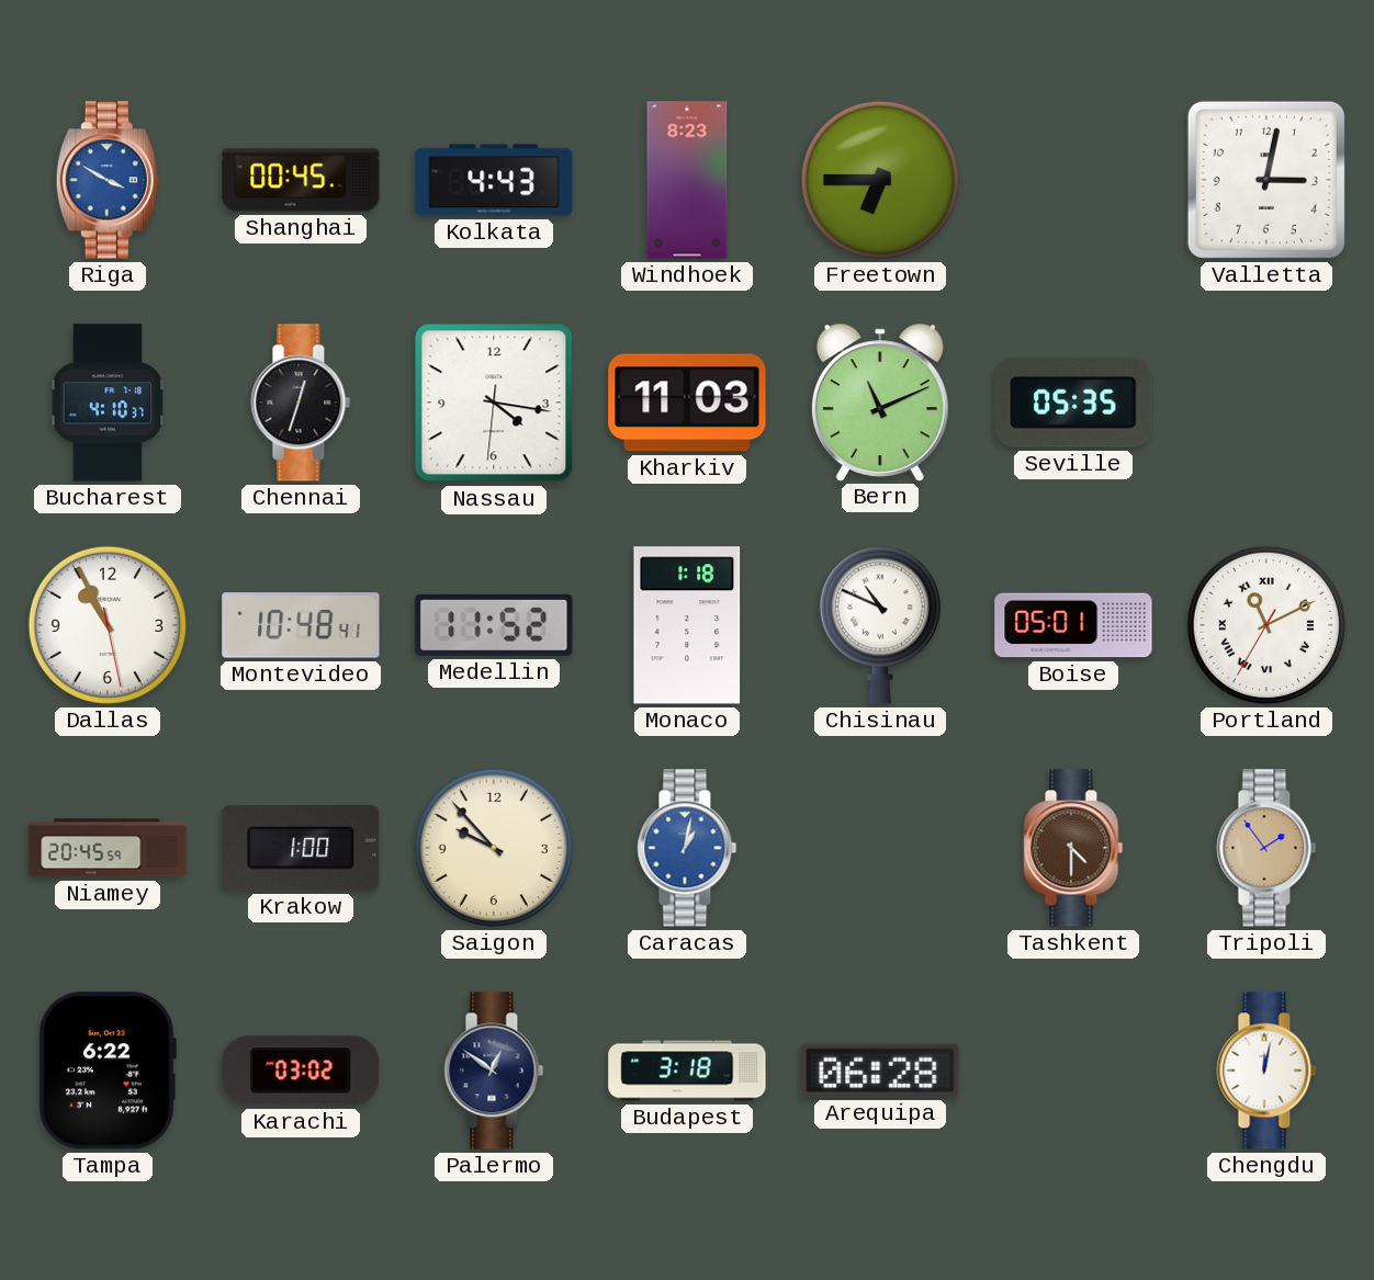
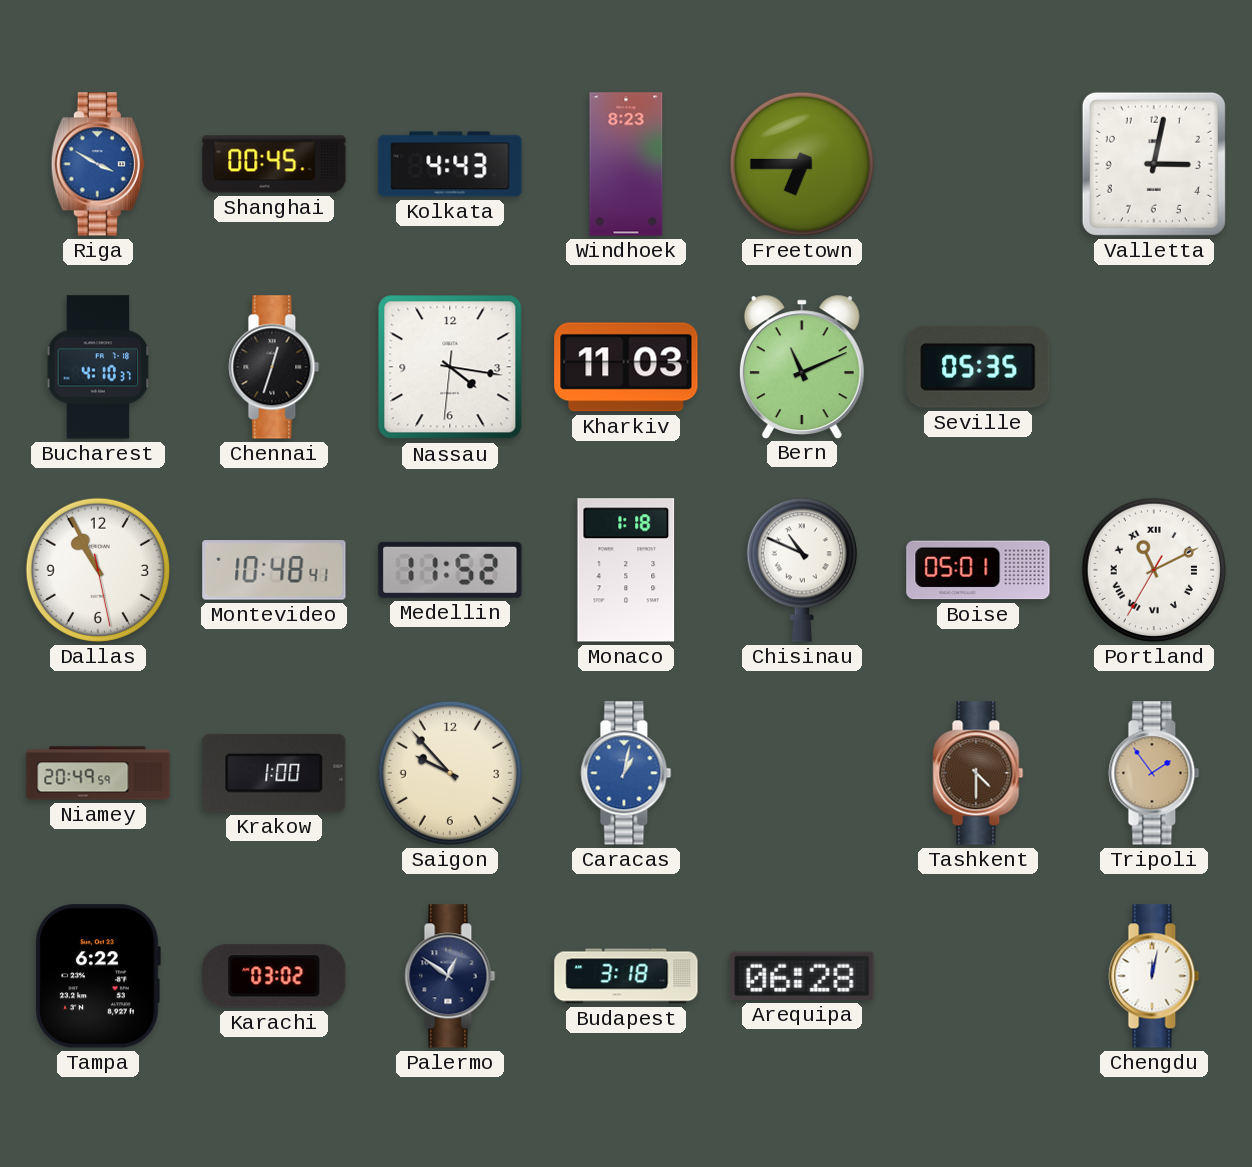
Niamey: 20:45 -> 20:49
